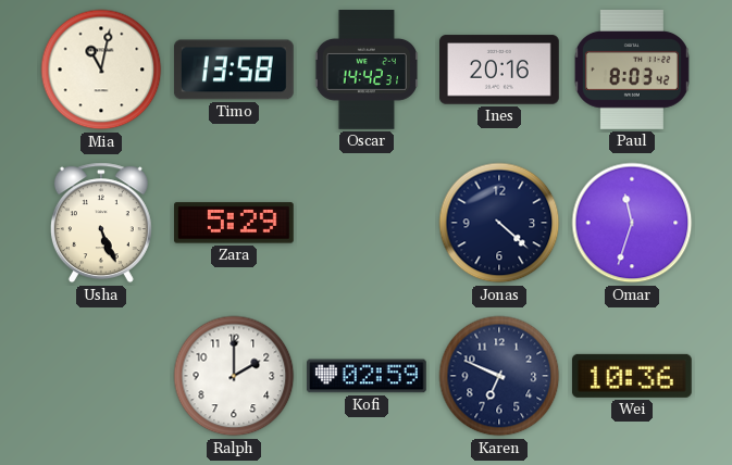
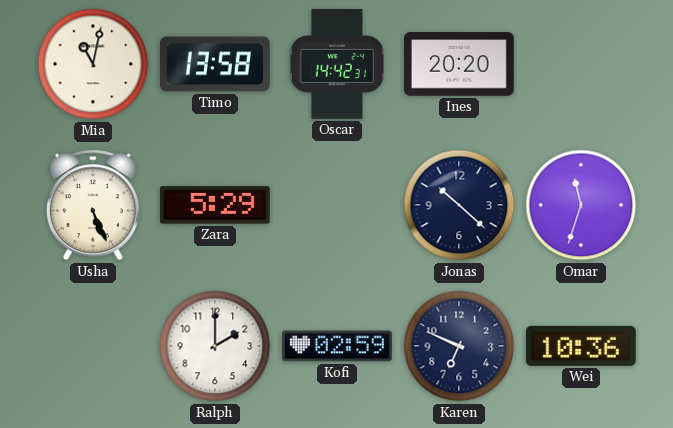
Ines: 20:16 -> 20:20
Paul: 8:03 -> none
Jonas: 4:22 -> 10:22
